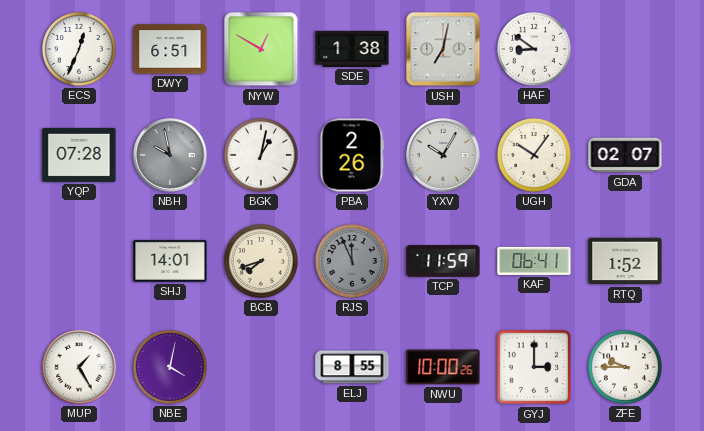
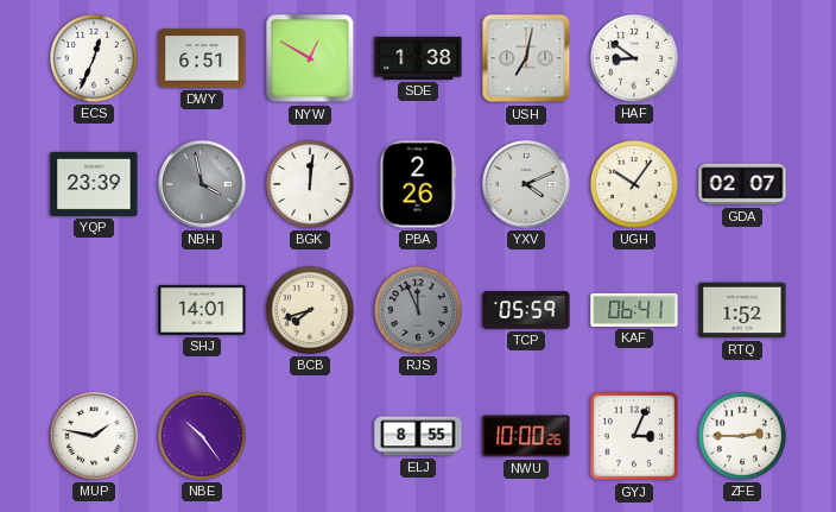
YQP: 07:28 -> 23:39
NBH: 9:58 -> 3:58
BGK: 1:02 -> 12:01
YXV: 10:05 -> 4:11
TCP: 11:59 -> 05:59
MUP: 1:25 -> 1:47
NBE: 4:02 -> 10:24
GYJ: 3:00 -> 3:04
ZFE: 9:45 -> 2:45
